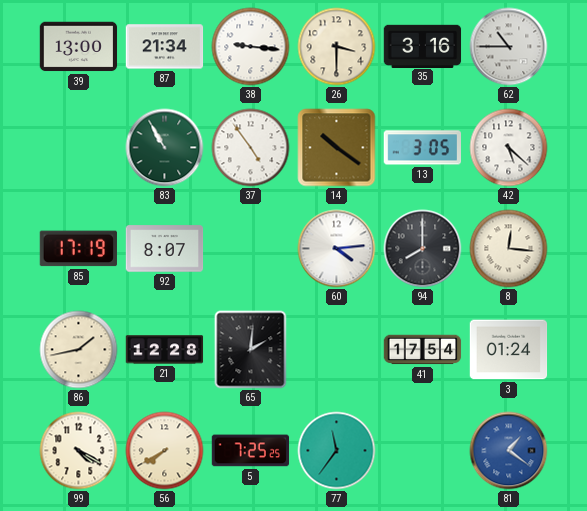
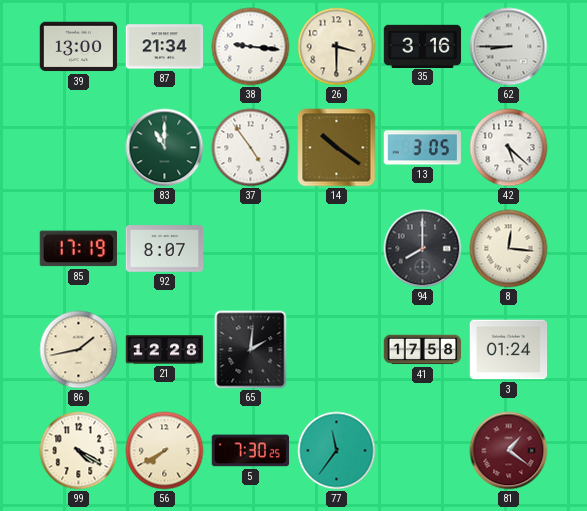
62: 10:45 -> 8:45
83: 10:55 -> 11:00
60: 4:14 -> none
41: 17:54 -> 17:58
5: 7:25 -> 7:30
81 dial: blue -> burgundy
